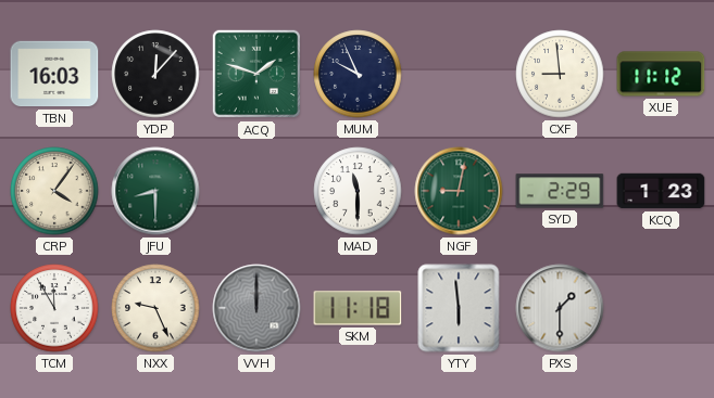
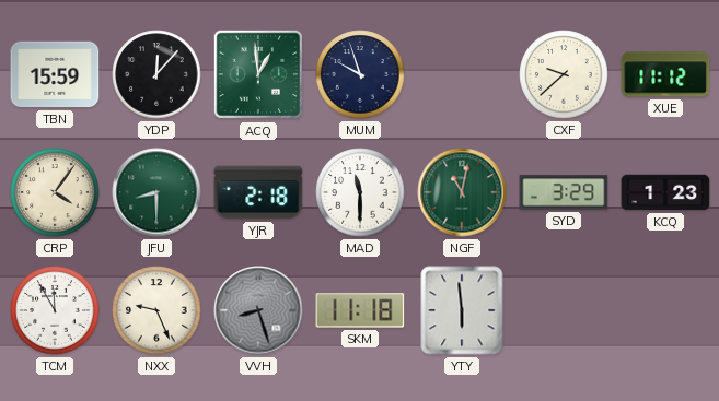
TBN: 16:03 -> 15:59
ACQ: 1:48 -> 12:59
MUM: 9:56 -> 9:57
CXF: 8:59 -> 9:38
YJR: none -> 2:18
NGF: 9:02 -> 11:02
SYD: 2:29 -> 3:29
VVH: 12:00 -> 8:27
PXS: 1:30 -> none
